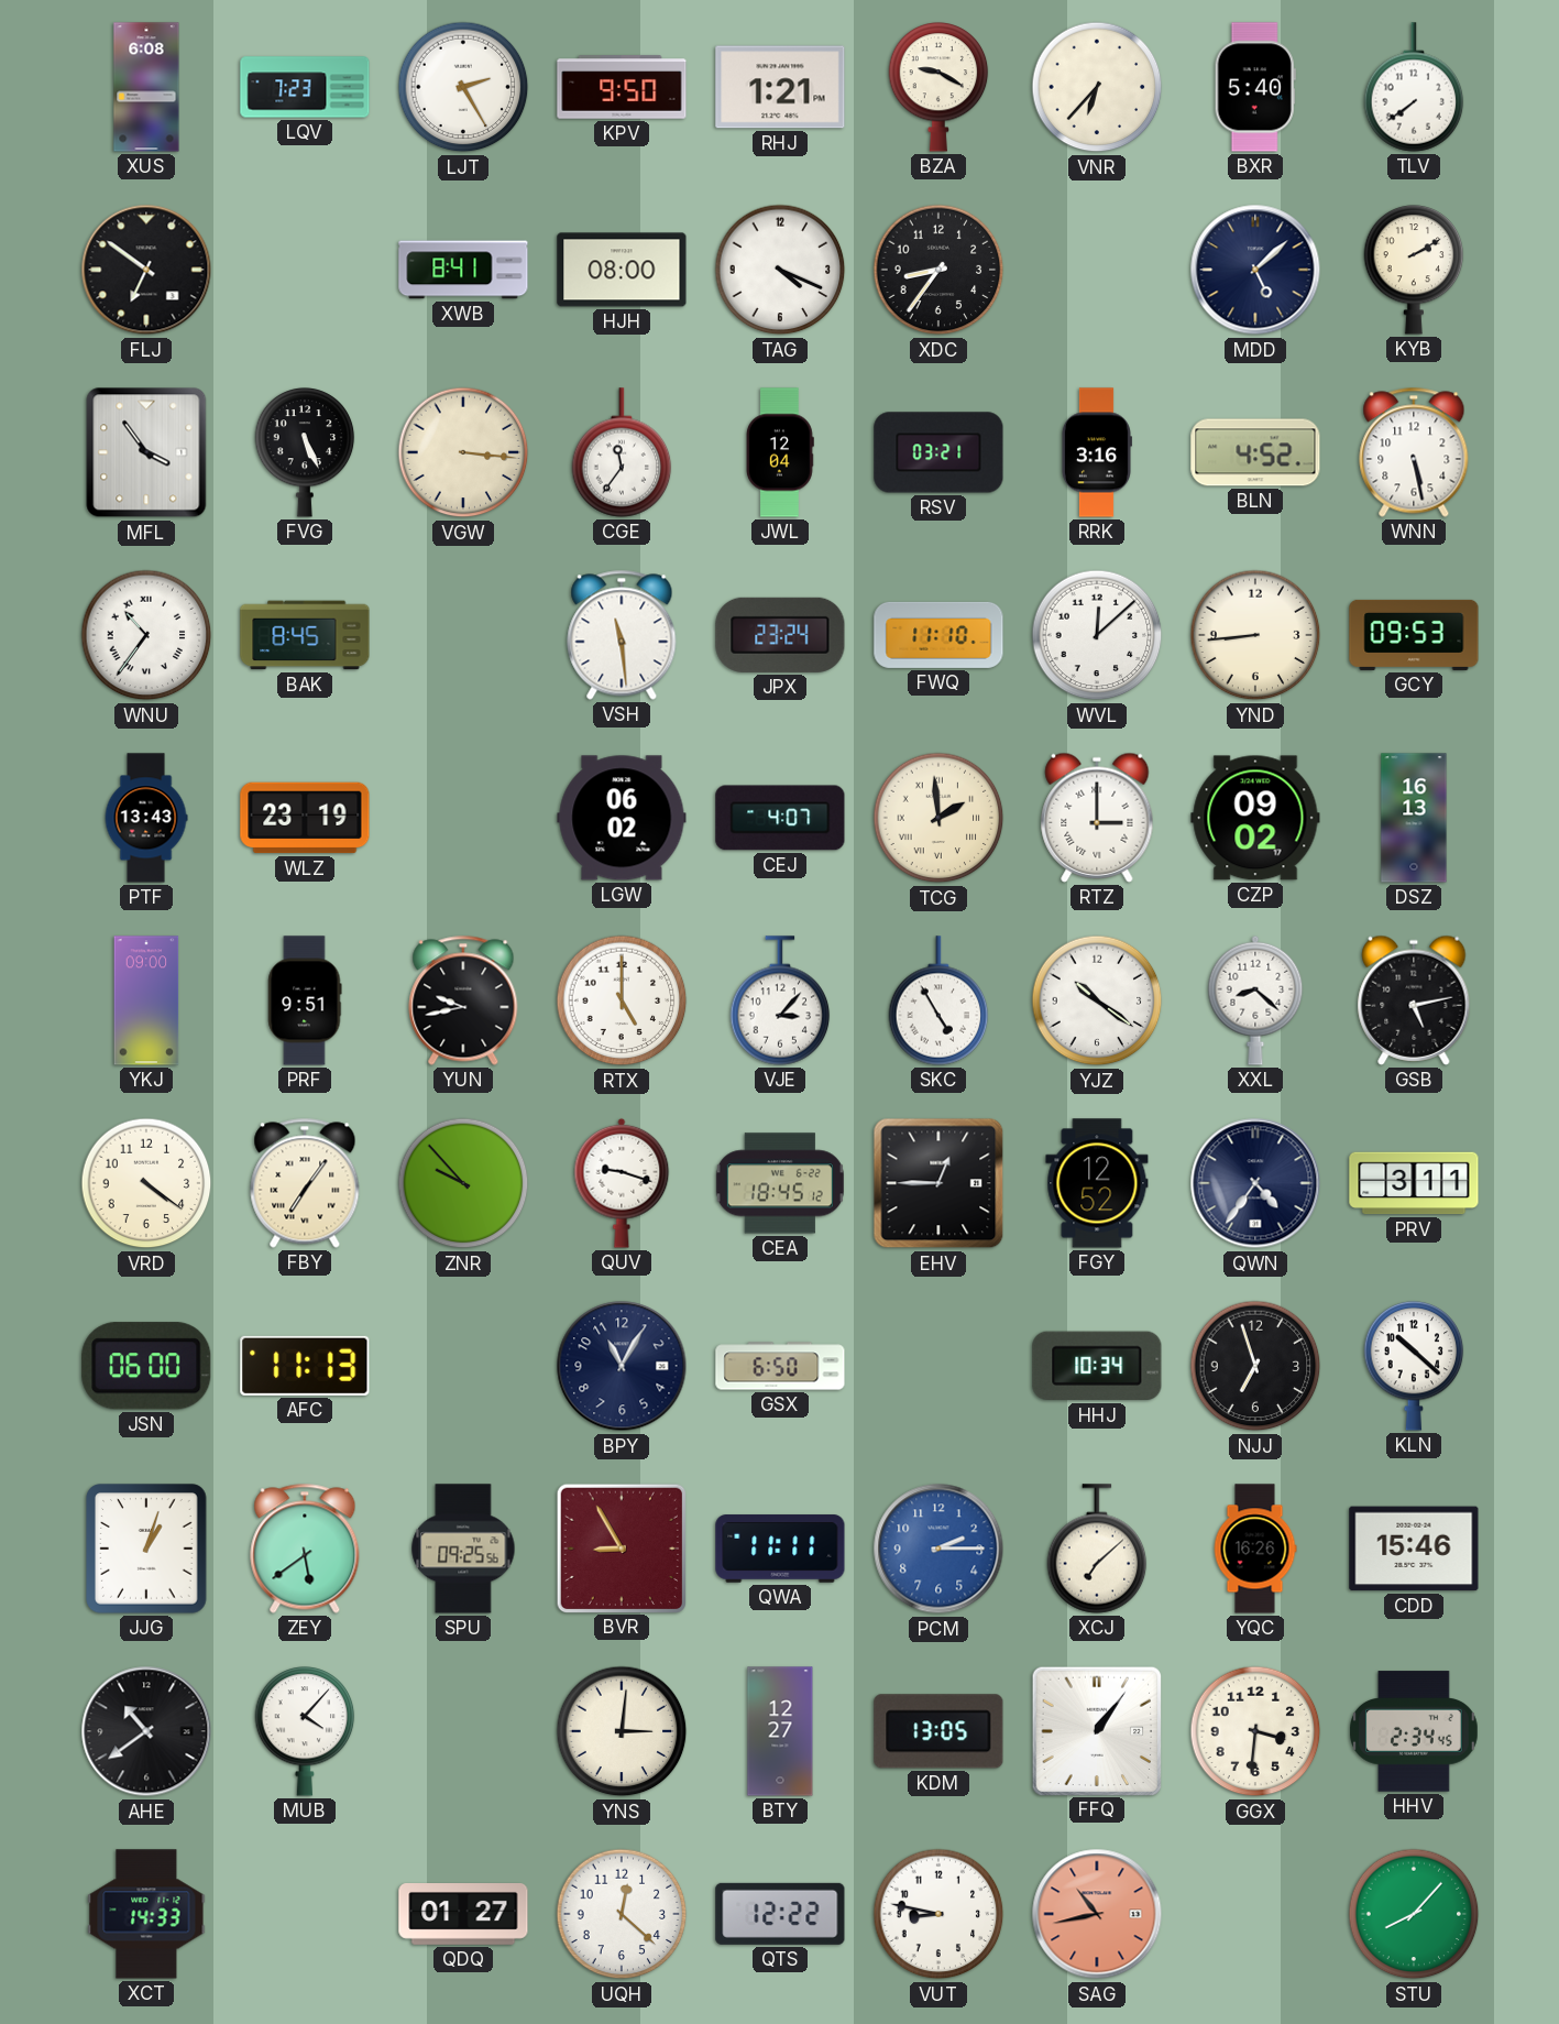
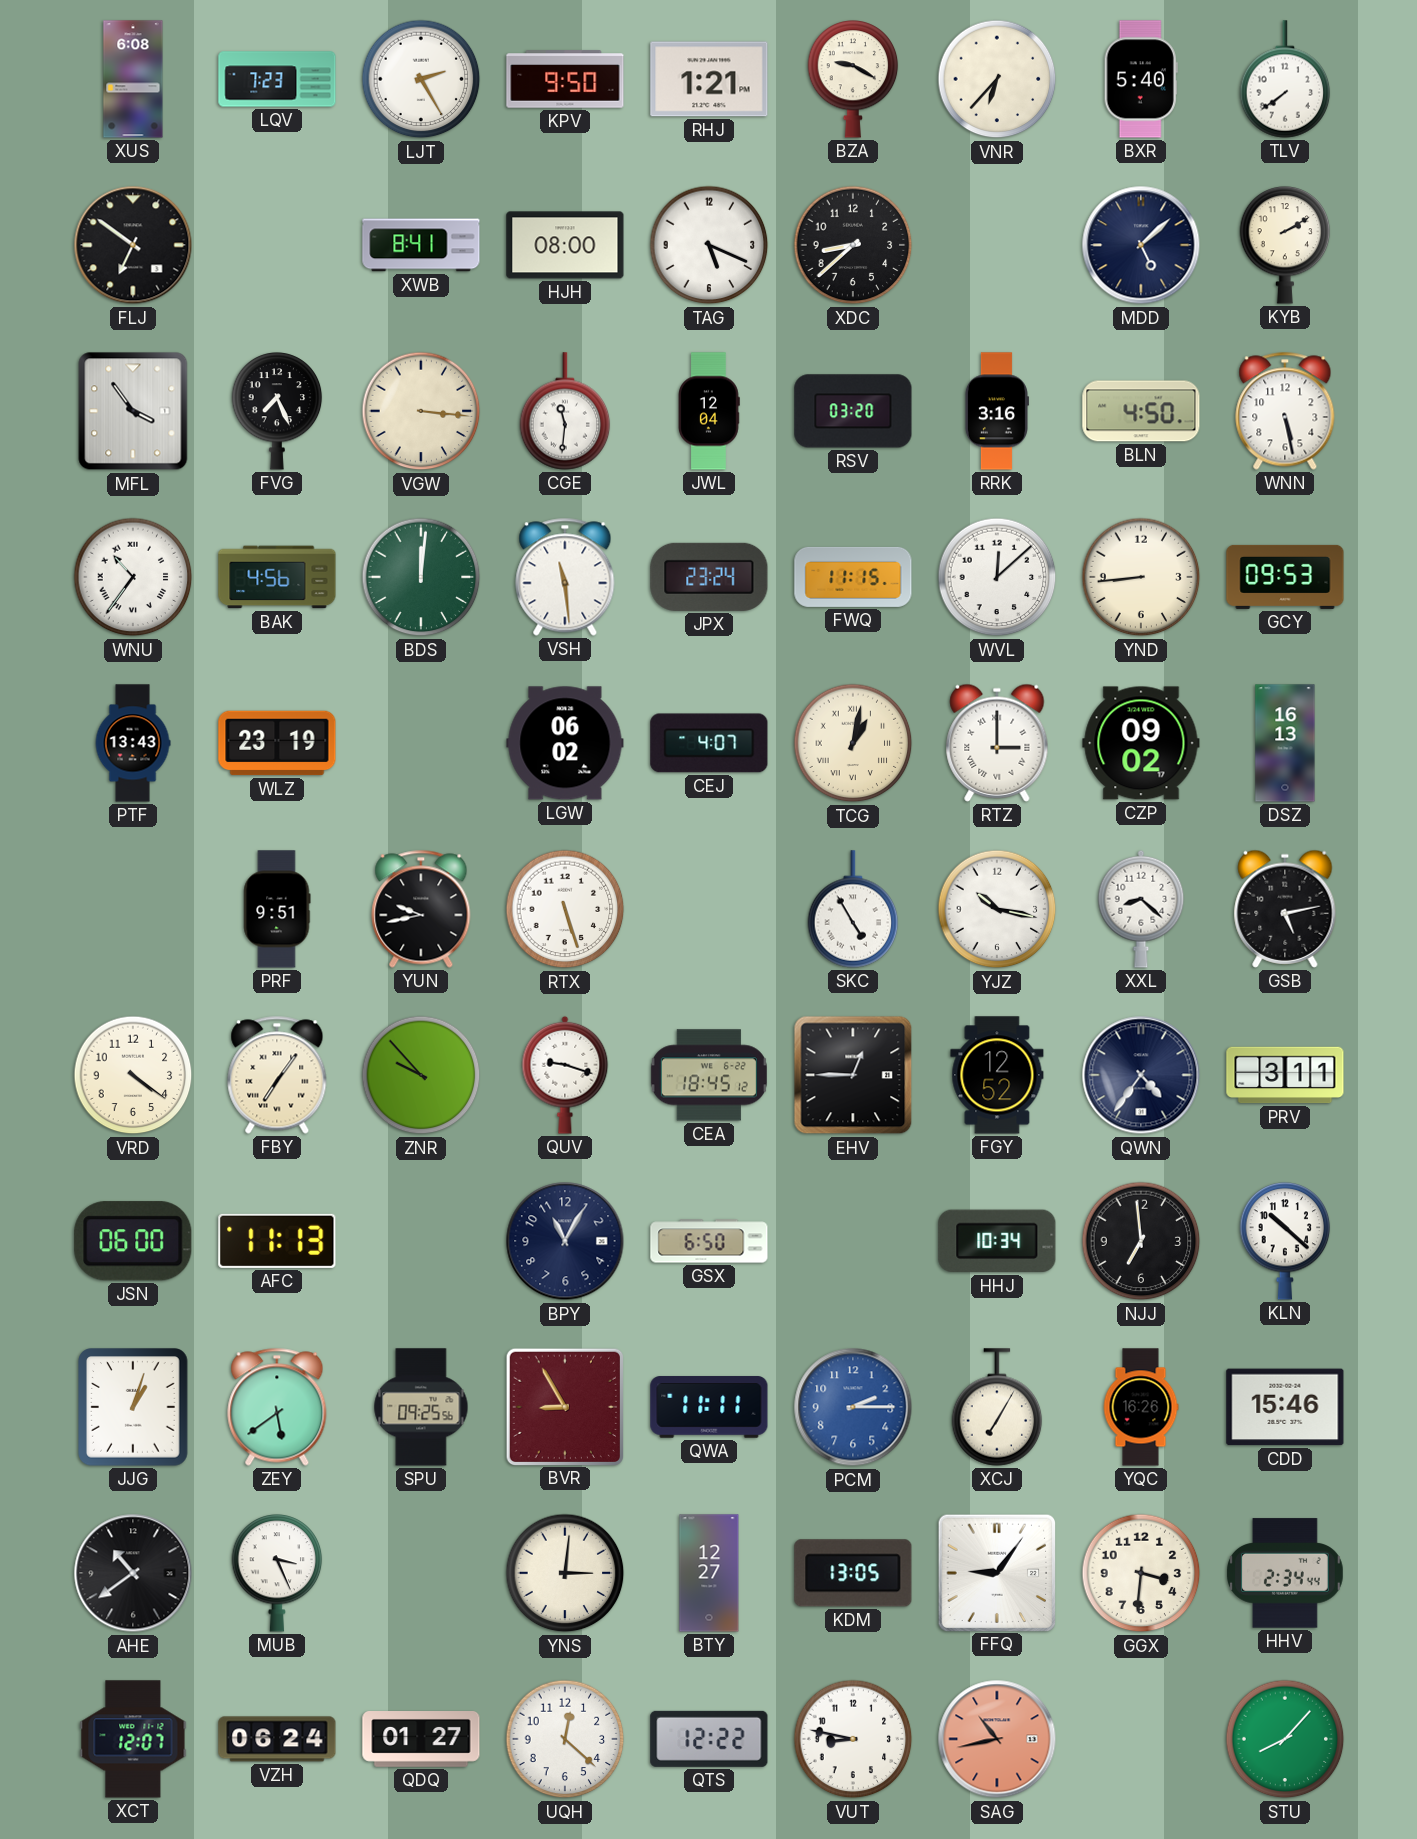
TAG: 4:19 -> 5:19
XDC: 8:36 -> 8:38
FVG: 5:26 -> 7:26
CGE: 11:36 -> 11:31
RSV: 03:21 -> 03:20
BLN: 4:52 -> 4:50
BAK: 8:45 -> 4:56
BDS: none -> 12:01
FWQ: 11:10 -> 11:15
TCG: 1:59 -> 1:02
YKJ: 09:00 -> none
RTX: 5:00 -> 5:27
VJE: 3:07 -> none
YJZ: 10:21 -> 10:17
NJJ: 6:57 -> 6:59
XCJ: 7:08 -> 7:05
MUB: 4:07 -> 3:26
FFQ: 1:06 -> 9:06
HHV: 2:34:45 -> 2:34:44
XCT: 14:33 -> 12:07
VZH: none -> 06:24
